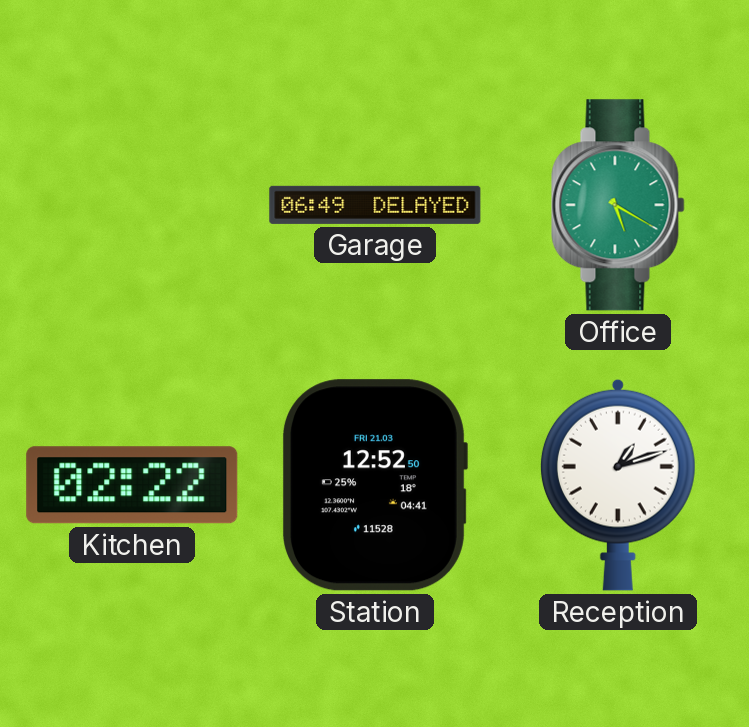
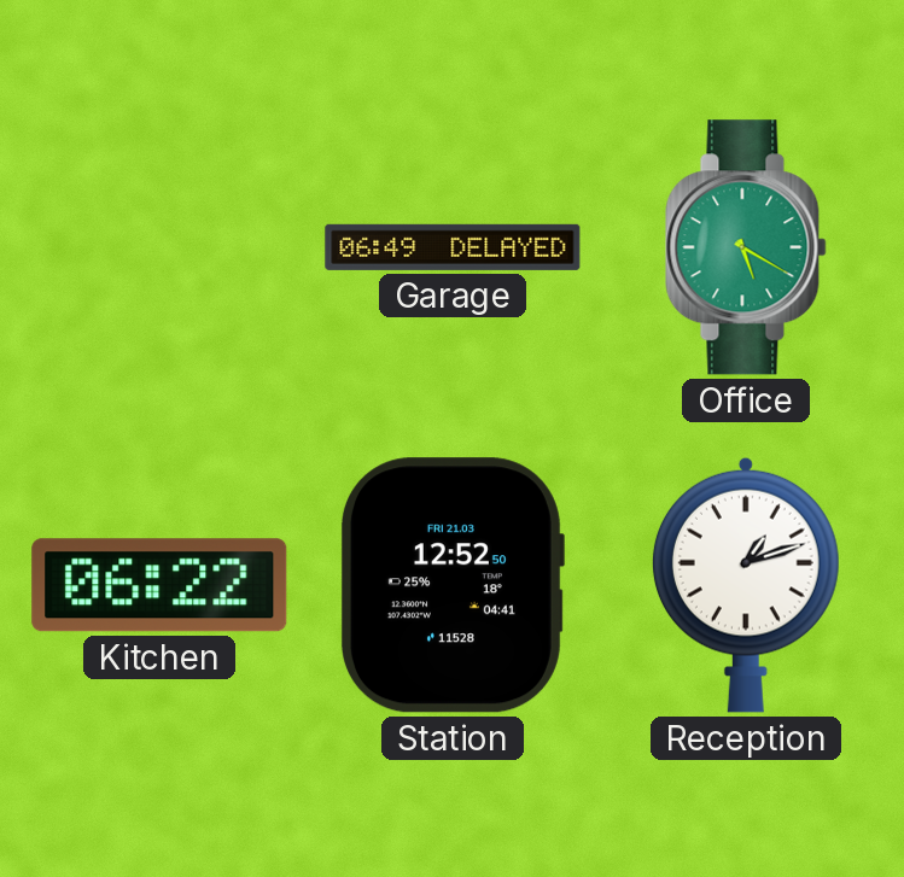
Kitchen: 02:22 -> 06:22
